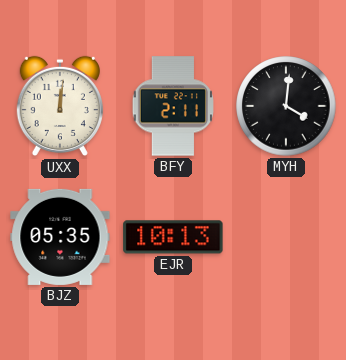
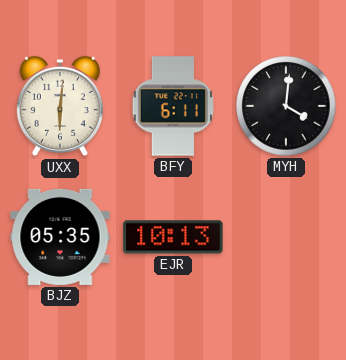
UXX: 12:01 -> 6:01
BFY: 2:11 -> 6:11
